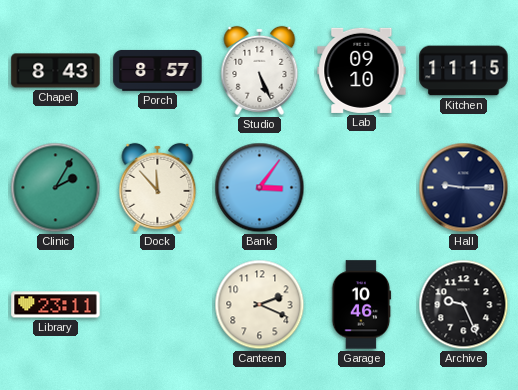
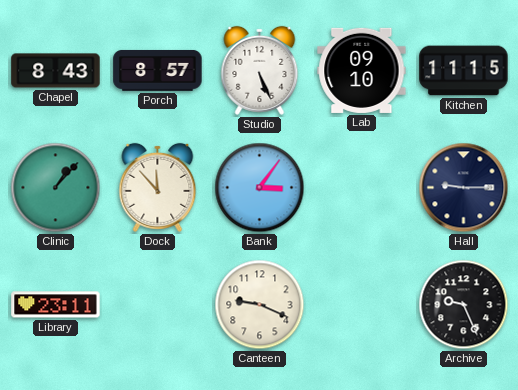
Clinic: 2:05 -> 1:07
Canteen: 2:19 -> 9:19
Garage: 10:46 -> none
